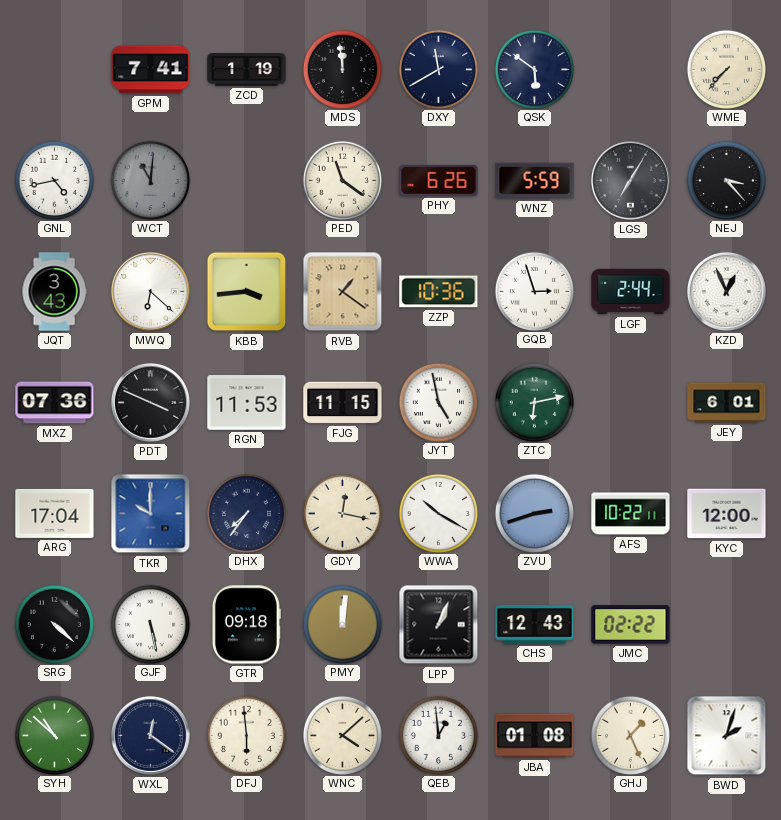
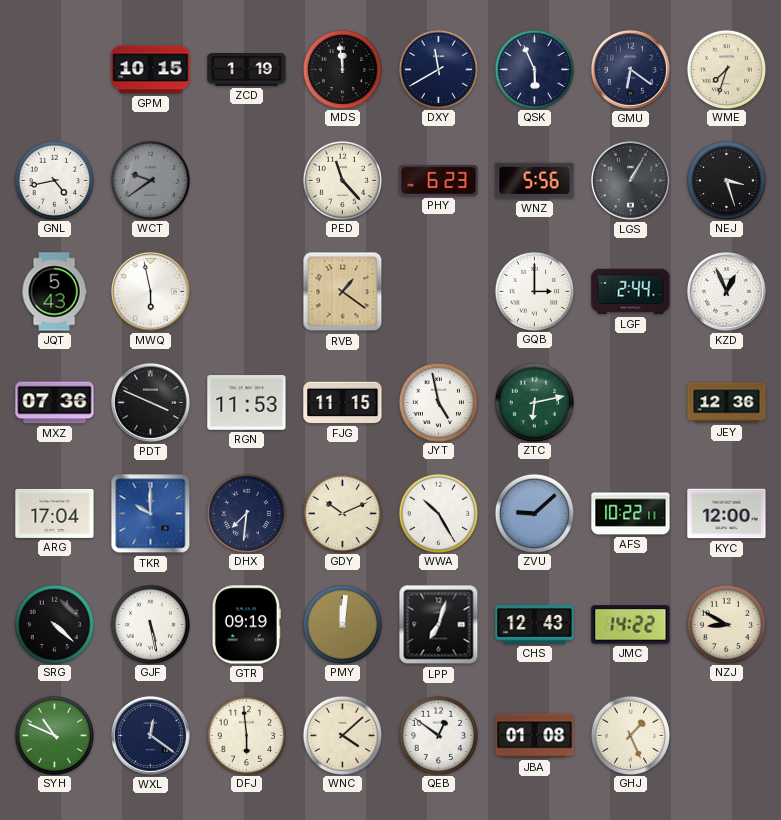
GPM: 7:41 -> 10:15
QSK: 5:51 -> 5:56
GMU: none -> 6:21
WME: 7:37 -> 7:33
WCT: 11:01 -> 9:39
PED: 11:21 -> 11:23
PHY: 6:26 -> 6:23
WNZ: 5:59 -> 5:56
LGS: 7:05 -> 1:05
NEJ: 3:23 -> 3:27
JQT: 3:43 -> 5:43
MWQ: 6:22 -> 5:58
KBB: 3:44 -> none
ZZP: 10:36 -> none
GQB: 2:57 -> 3:00
JEY: 6:01 -> 12:36
DHX: 7:36 -> 7:31
GDY: 12:17 -> 10:11
WWA: 10:20 -> 10:25
ZVU: 2:42 -> 9:08
GTR: 09:18 -> 09:19
LPP: 1:04 -> 7:03
JMC: 02:22 -> 14:22
NZJ: none -> 8:50
SYH: 10:52 -> 10:49
QEB: 12:59 -> 12:51
BWD: 2:03 -> none
